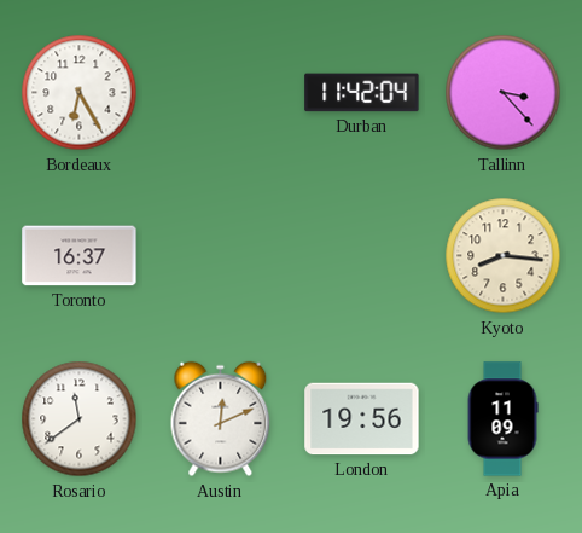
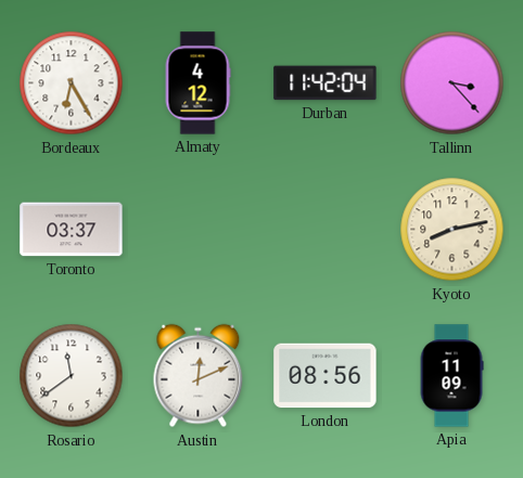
Almaty: none -> 4:12
Toronto: 16:37 -> 03:37
Kyoto: 8:16 -> 8:13
London: 19:56 -> 08:56
